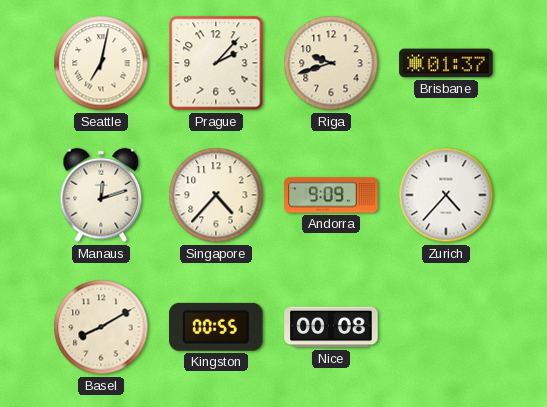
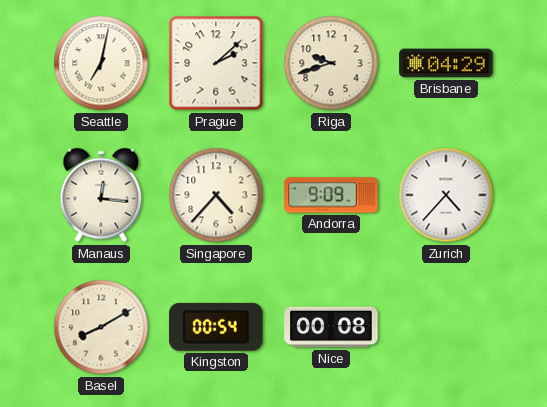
Prague: 2:07 -> 2:08
Brisbane: 01:37 -> 04:29
Manaus: 12:12 -> 12:16
Kingston: 00:55 -> 00:54
